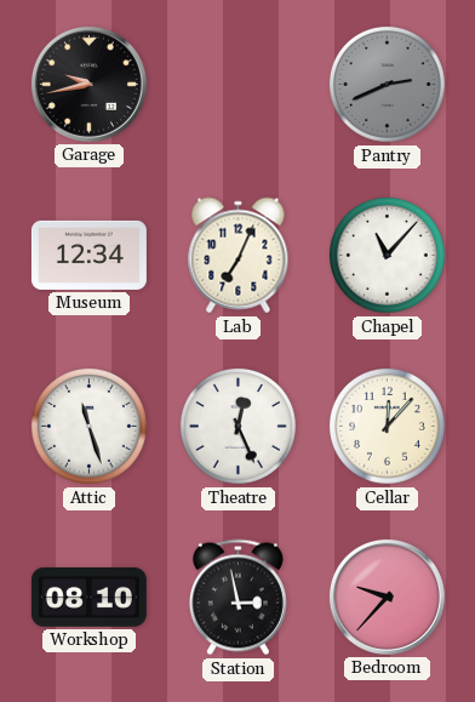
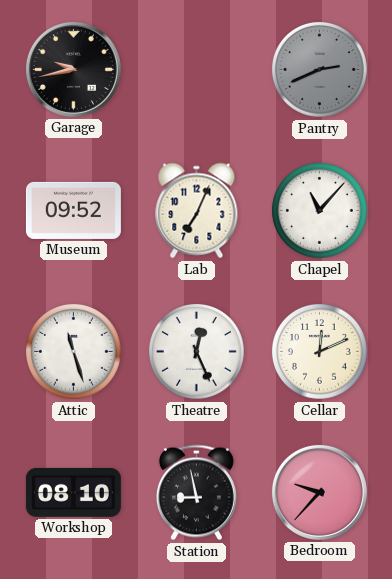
Museum: 12:34 -> 09:52
Cellar: 12:07 -> 12:11
Station: 2:58 -> 8:58
